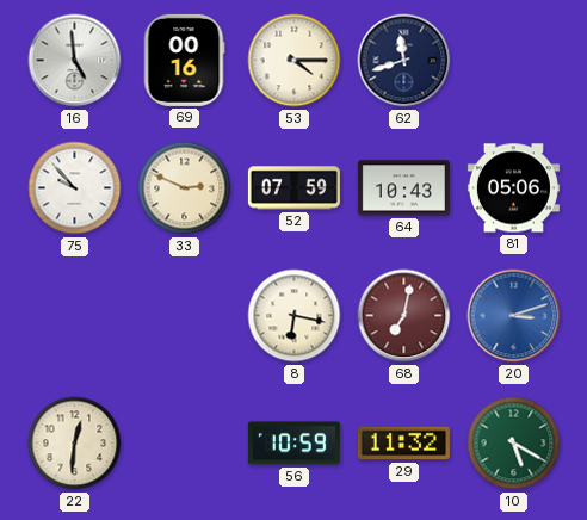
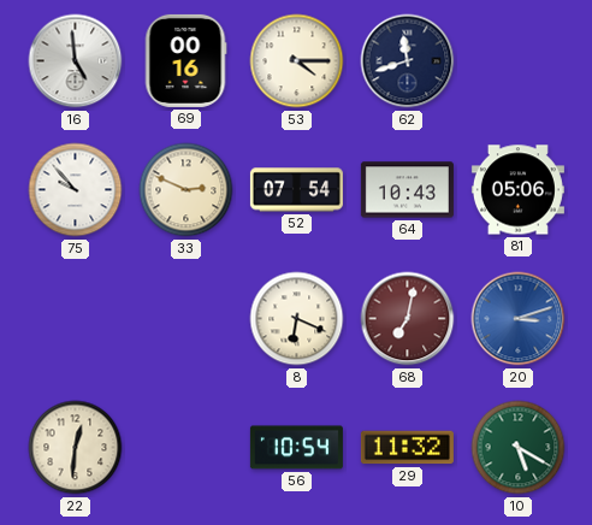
52: 07:59 -> 07:54
8: 6:17 -> 6:19
56: 10:59 -> 10:54
